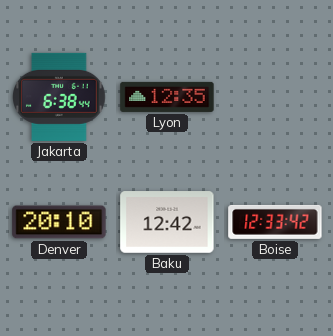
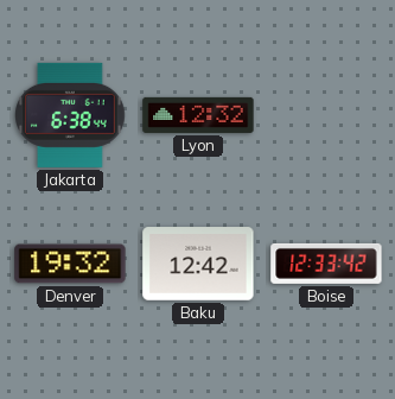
Lyon: 12:35 -> 12:32
Denver: 20:10 -> 19:32
